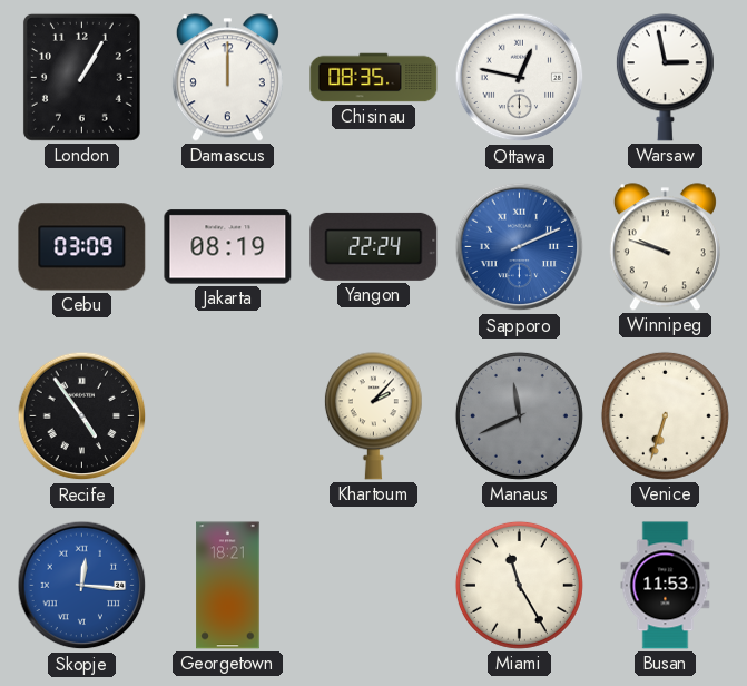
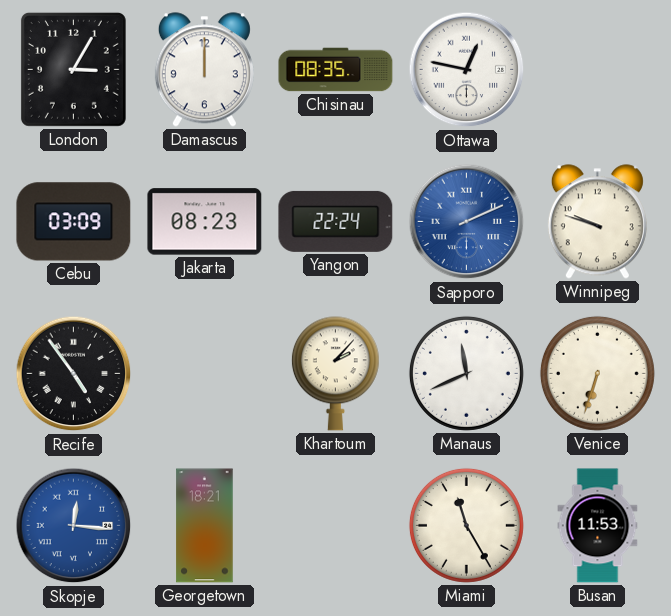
London: 1:05 -> 3:05
Warsaw: 2:58 -> none
Jakarta: 08:19 -> 08:23
Manaus dial: grey -> white
